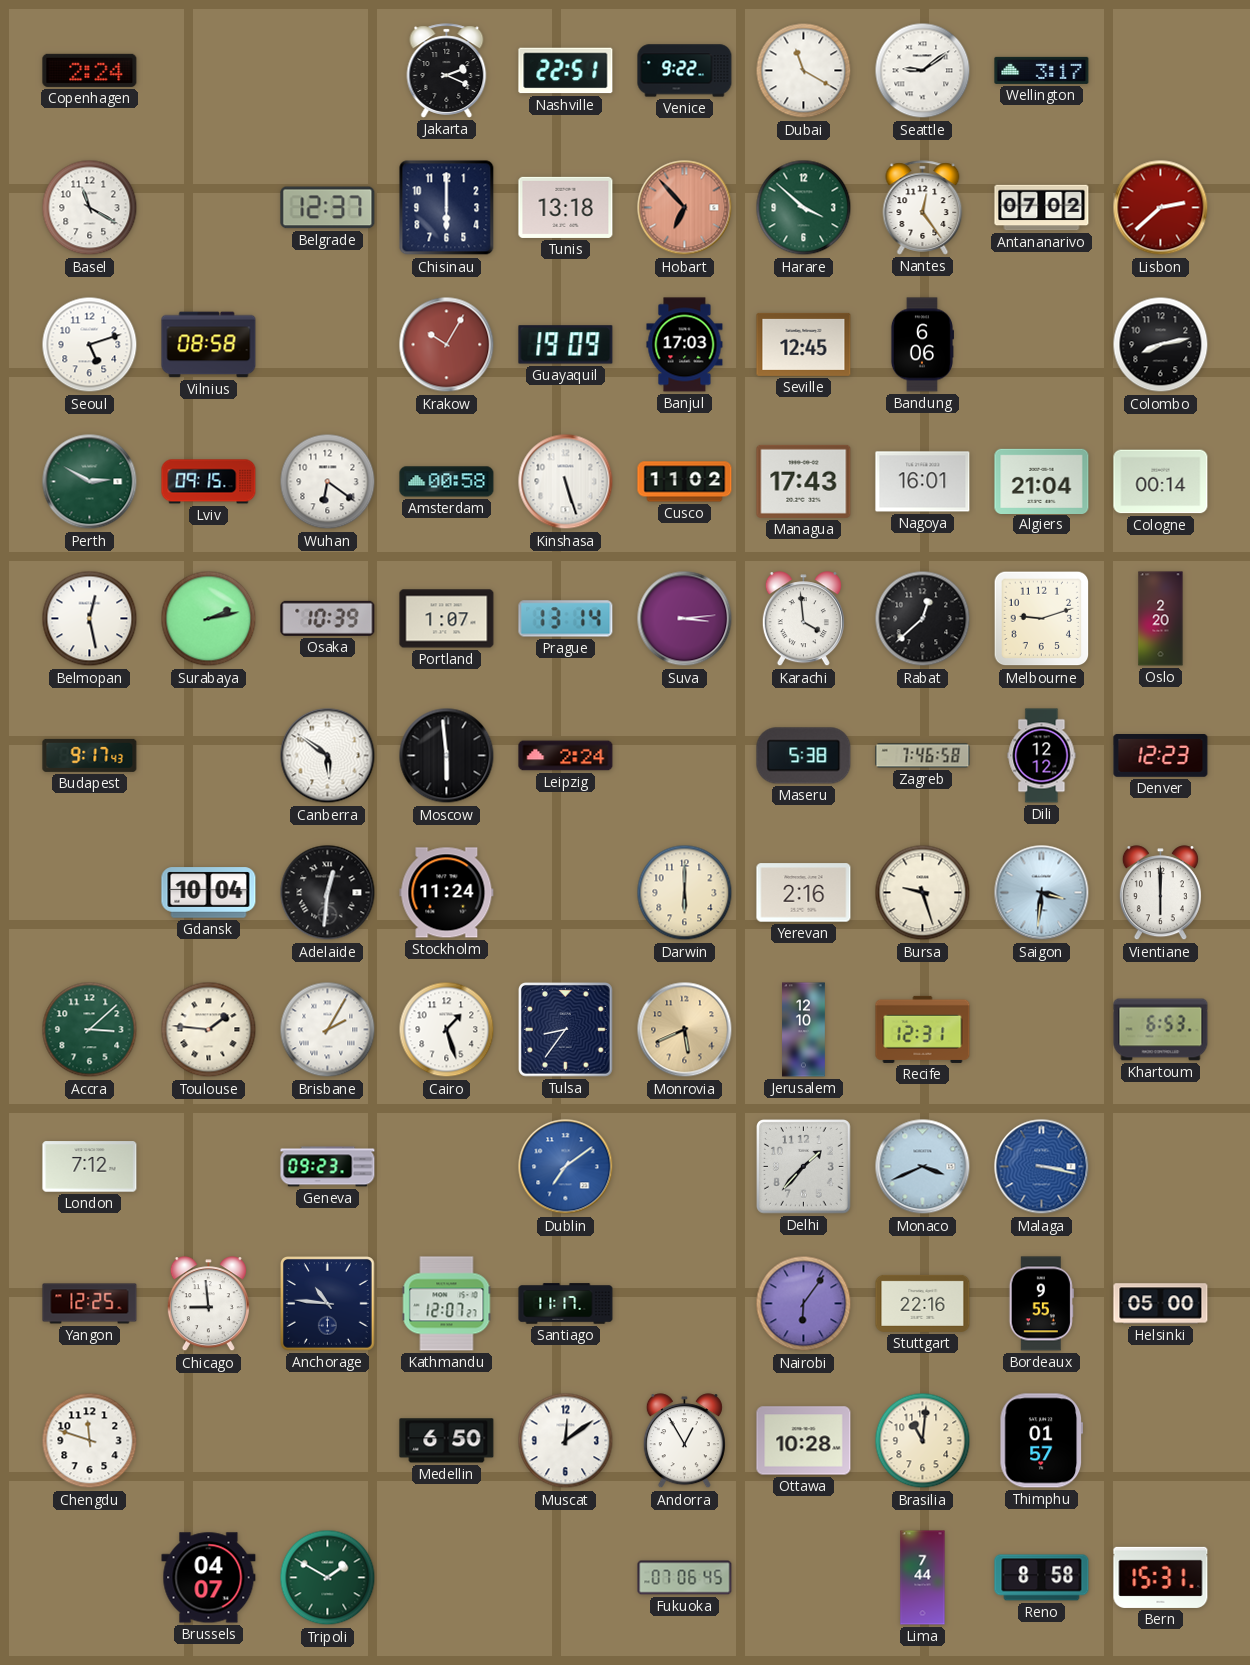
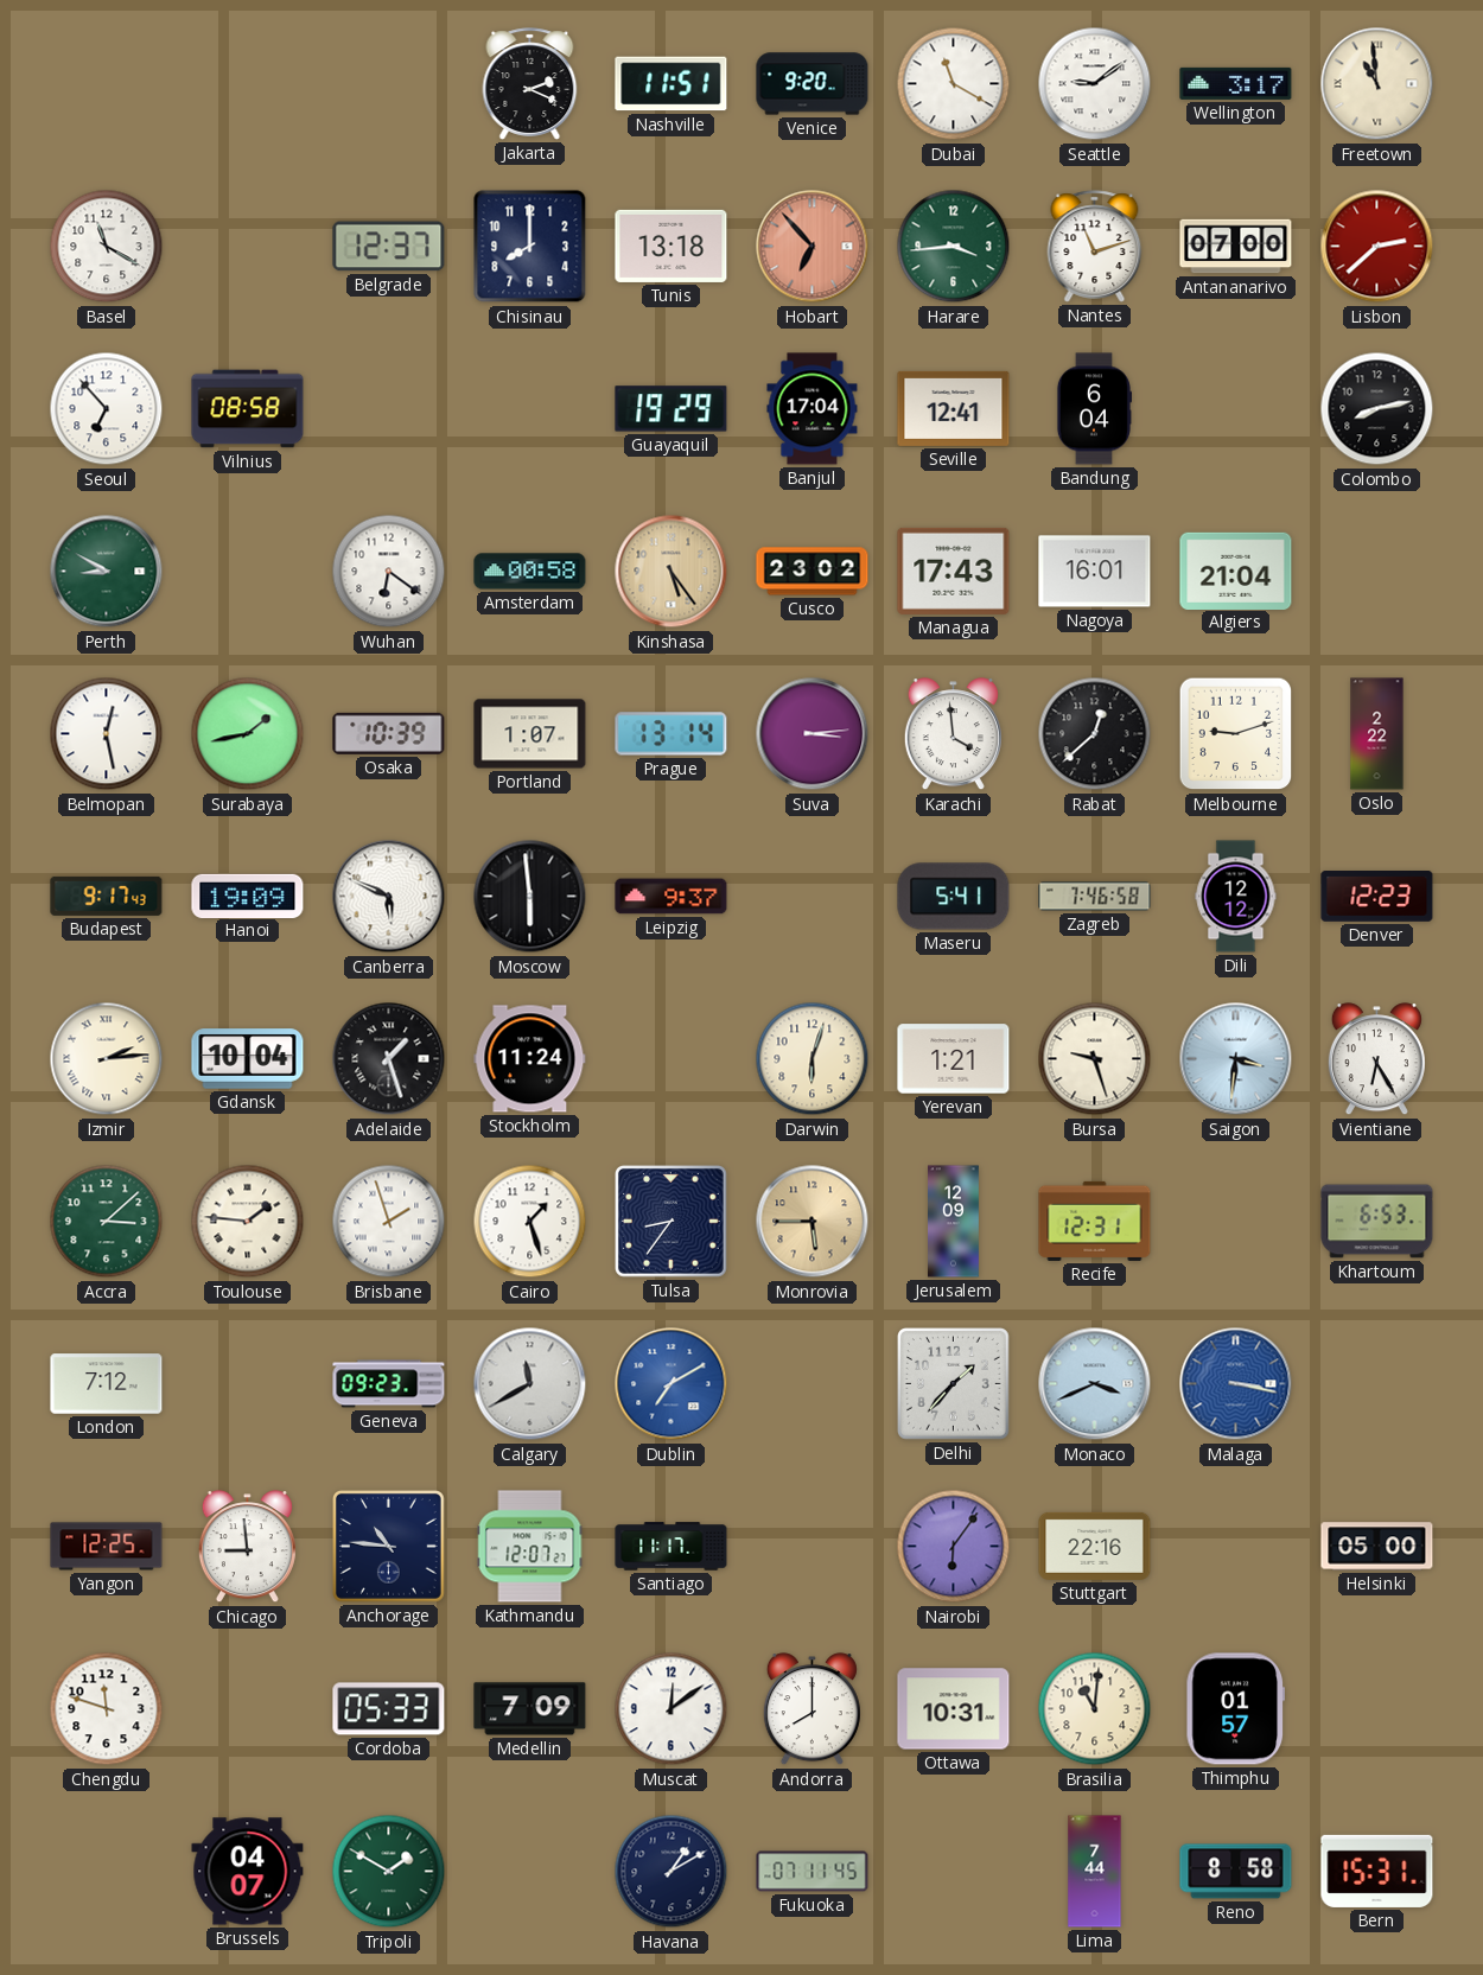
Copenhagen: 2:24 -> none
Nashville: 22:51 -> 11:51
Venice: 9:22 -> 9:20
Freetown: none -> 10:59
Chisinau: 6:00 -> 8:00
Harare: 3:52 -> 3:44
Nantes: 12:24 -> 11:12
Antananarivo: 07:02 -> 07:00
Seoul: 5:12 -> 6:53
Krakow: 10:05 -> none
Guayaquil: 19:09 -> 19:29
Banjul: 17:03 -> 17:04
Seville: 12:45 -> 12:41
Bandung: 6:06 -> 6:04
Perth: 2:50 -> 8:50
Lviv: 09:15 -> none
Kinshasa: 5:27 -> 5:24
Kinshasa dial: white -> champagne
Cusco: 11:02 -> 23:02
Cologne: 00:14 -> none
Surabaya: 2:13 -> 1:43
Oslo: 2:20 -> 2:22
Hanoi: none -> 19:09
Canberra: 5:51 -> 5:49
Leipzig: 2:24 -> 9:37
Maseru: 5:38 -> 5:41
Izmir: none -> 2:14
Adelaide: 12:31 -> 1:27
Darwin: 6:00 -> 6:03
Yerevan: 2:16 -> 1:21
Vientiane: 6:00 -> 6:25
Brisbane: 2:05 -> 1:57
Monrovia: 5:41 -> 5:45
Jerusalem: 12:10 -> 12:09
Calgary: none -> 11:40
Dublin: 7:09 -> 7:10
Bordeaux: 9:55 -> none
Cordoba: none -> 05:33
Medellin: 6:50 -> 7:09
Andorra: 12:55 -> 8:00
Ottawa: 10:28 -> 10:31
Havana: none -> 1:10
Fukuoka: 07:06 -> 07:11
